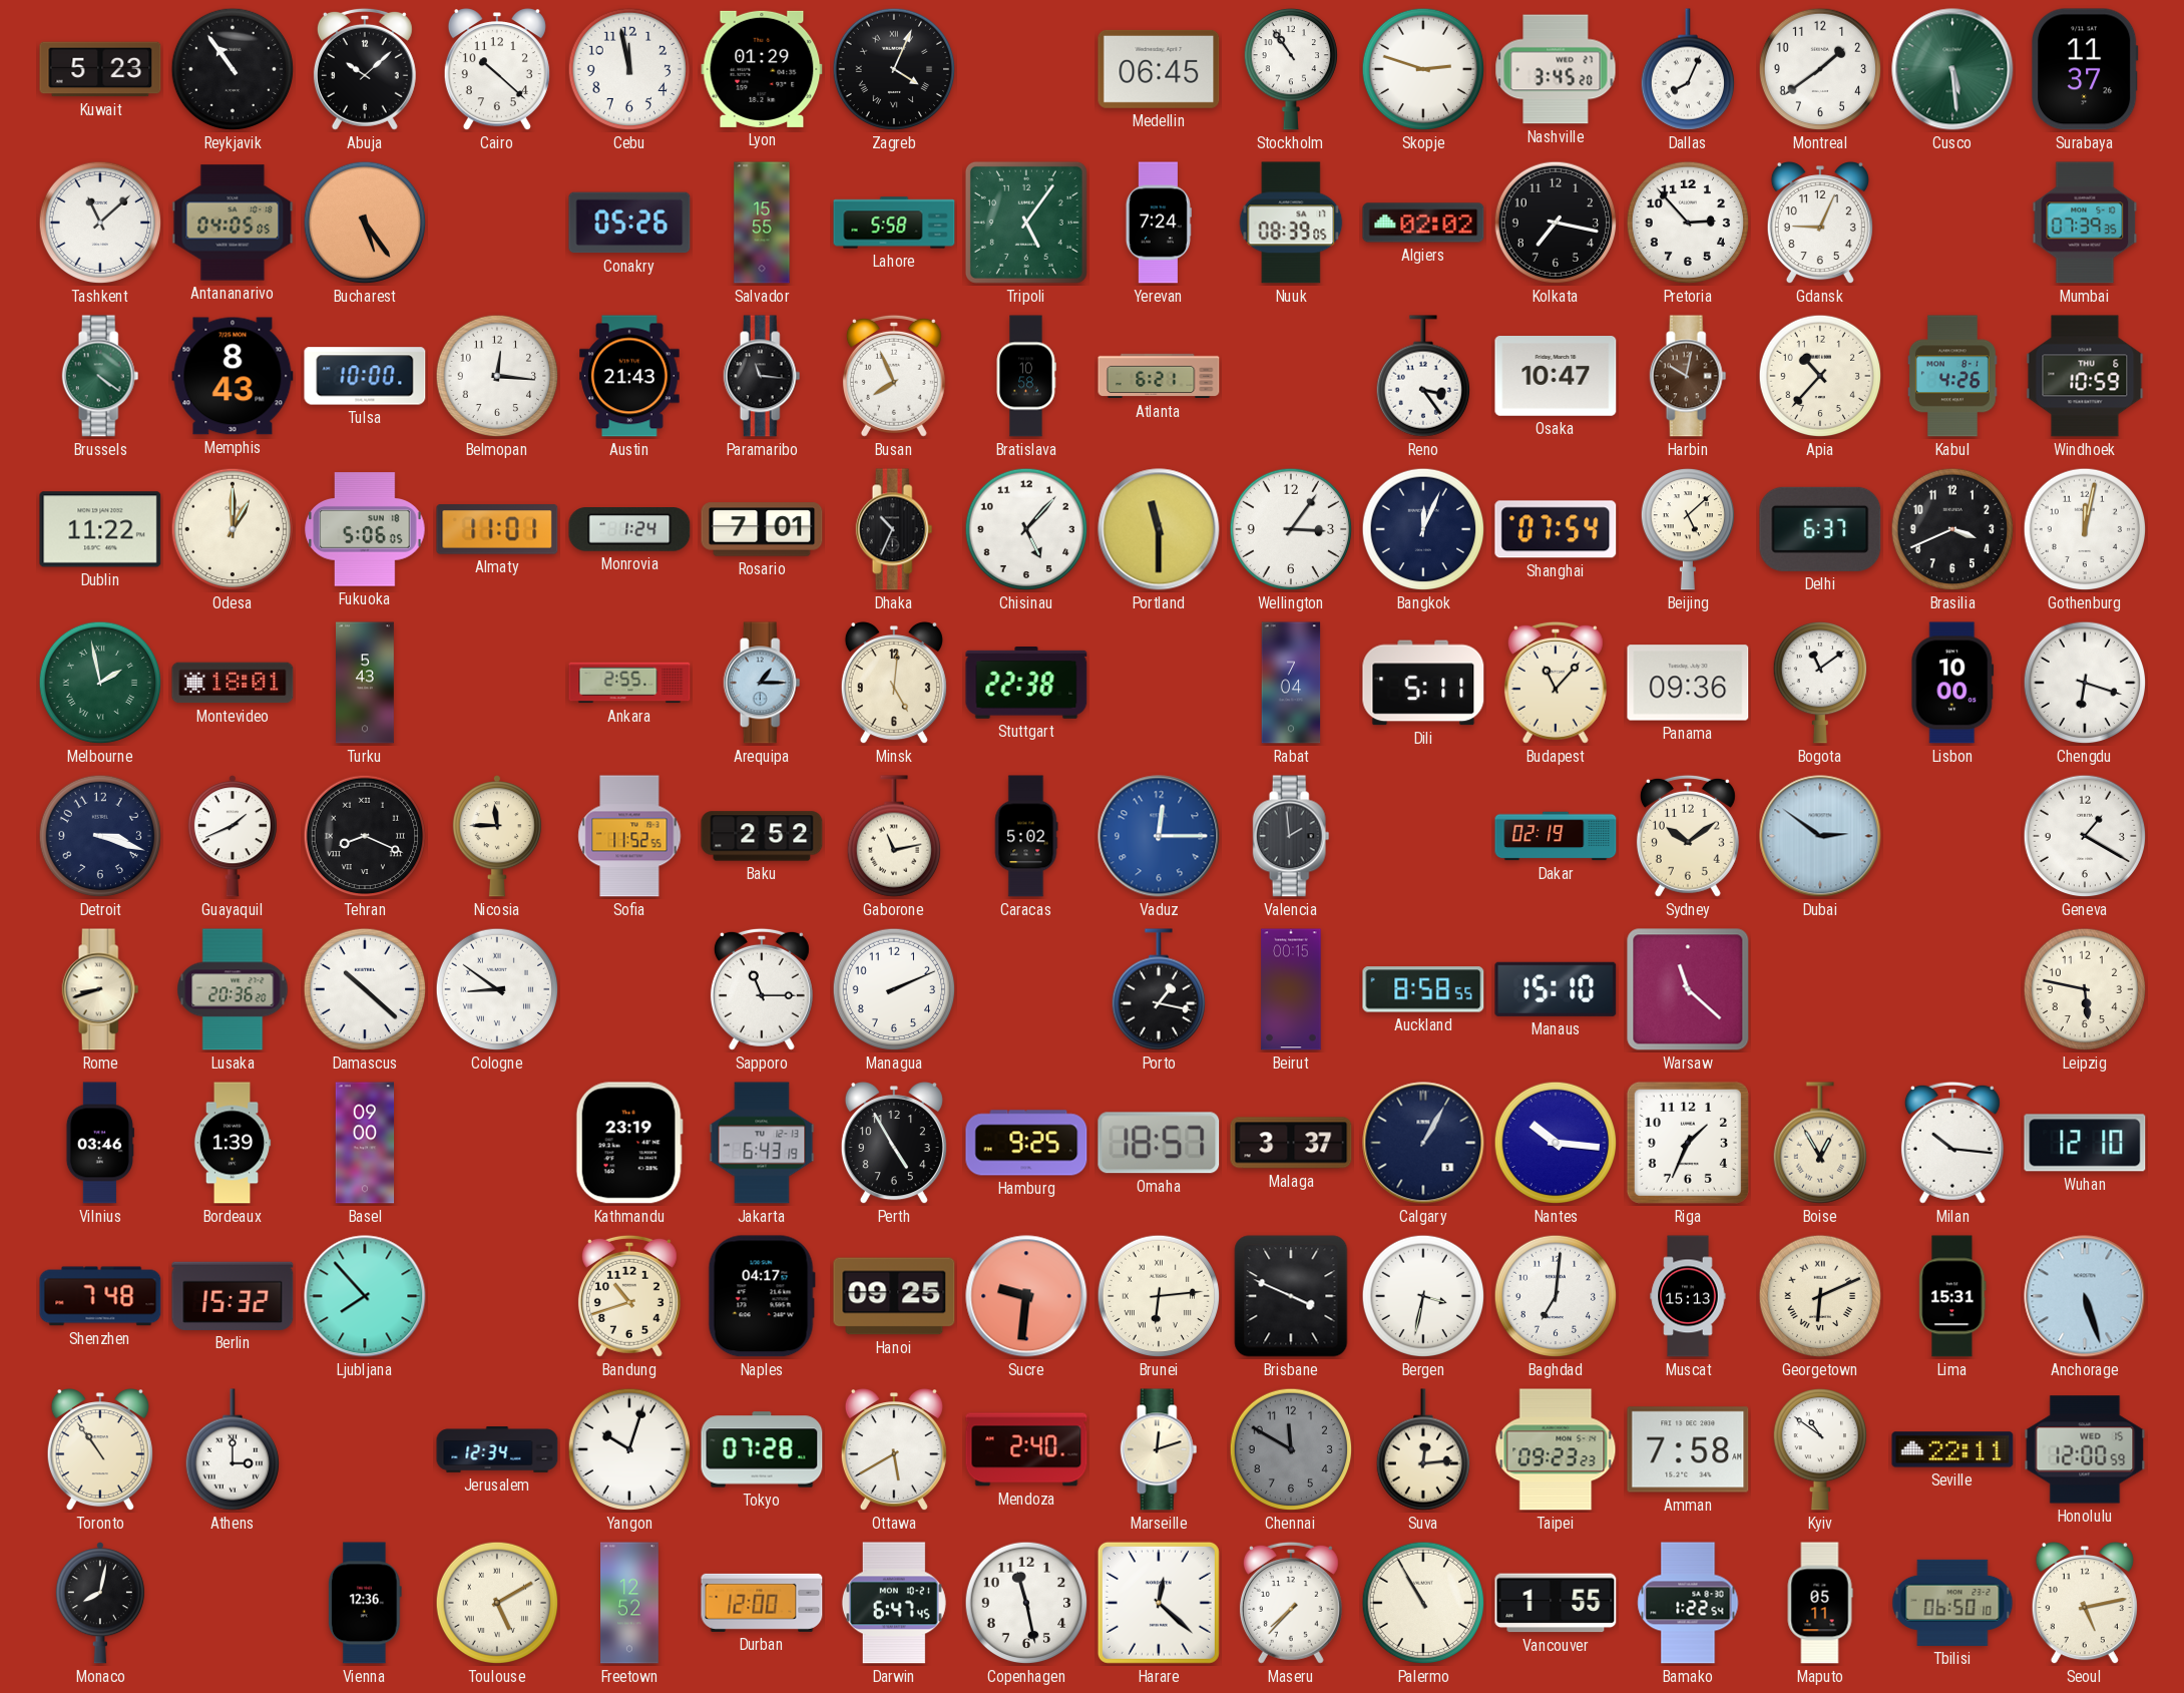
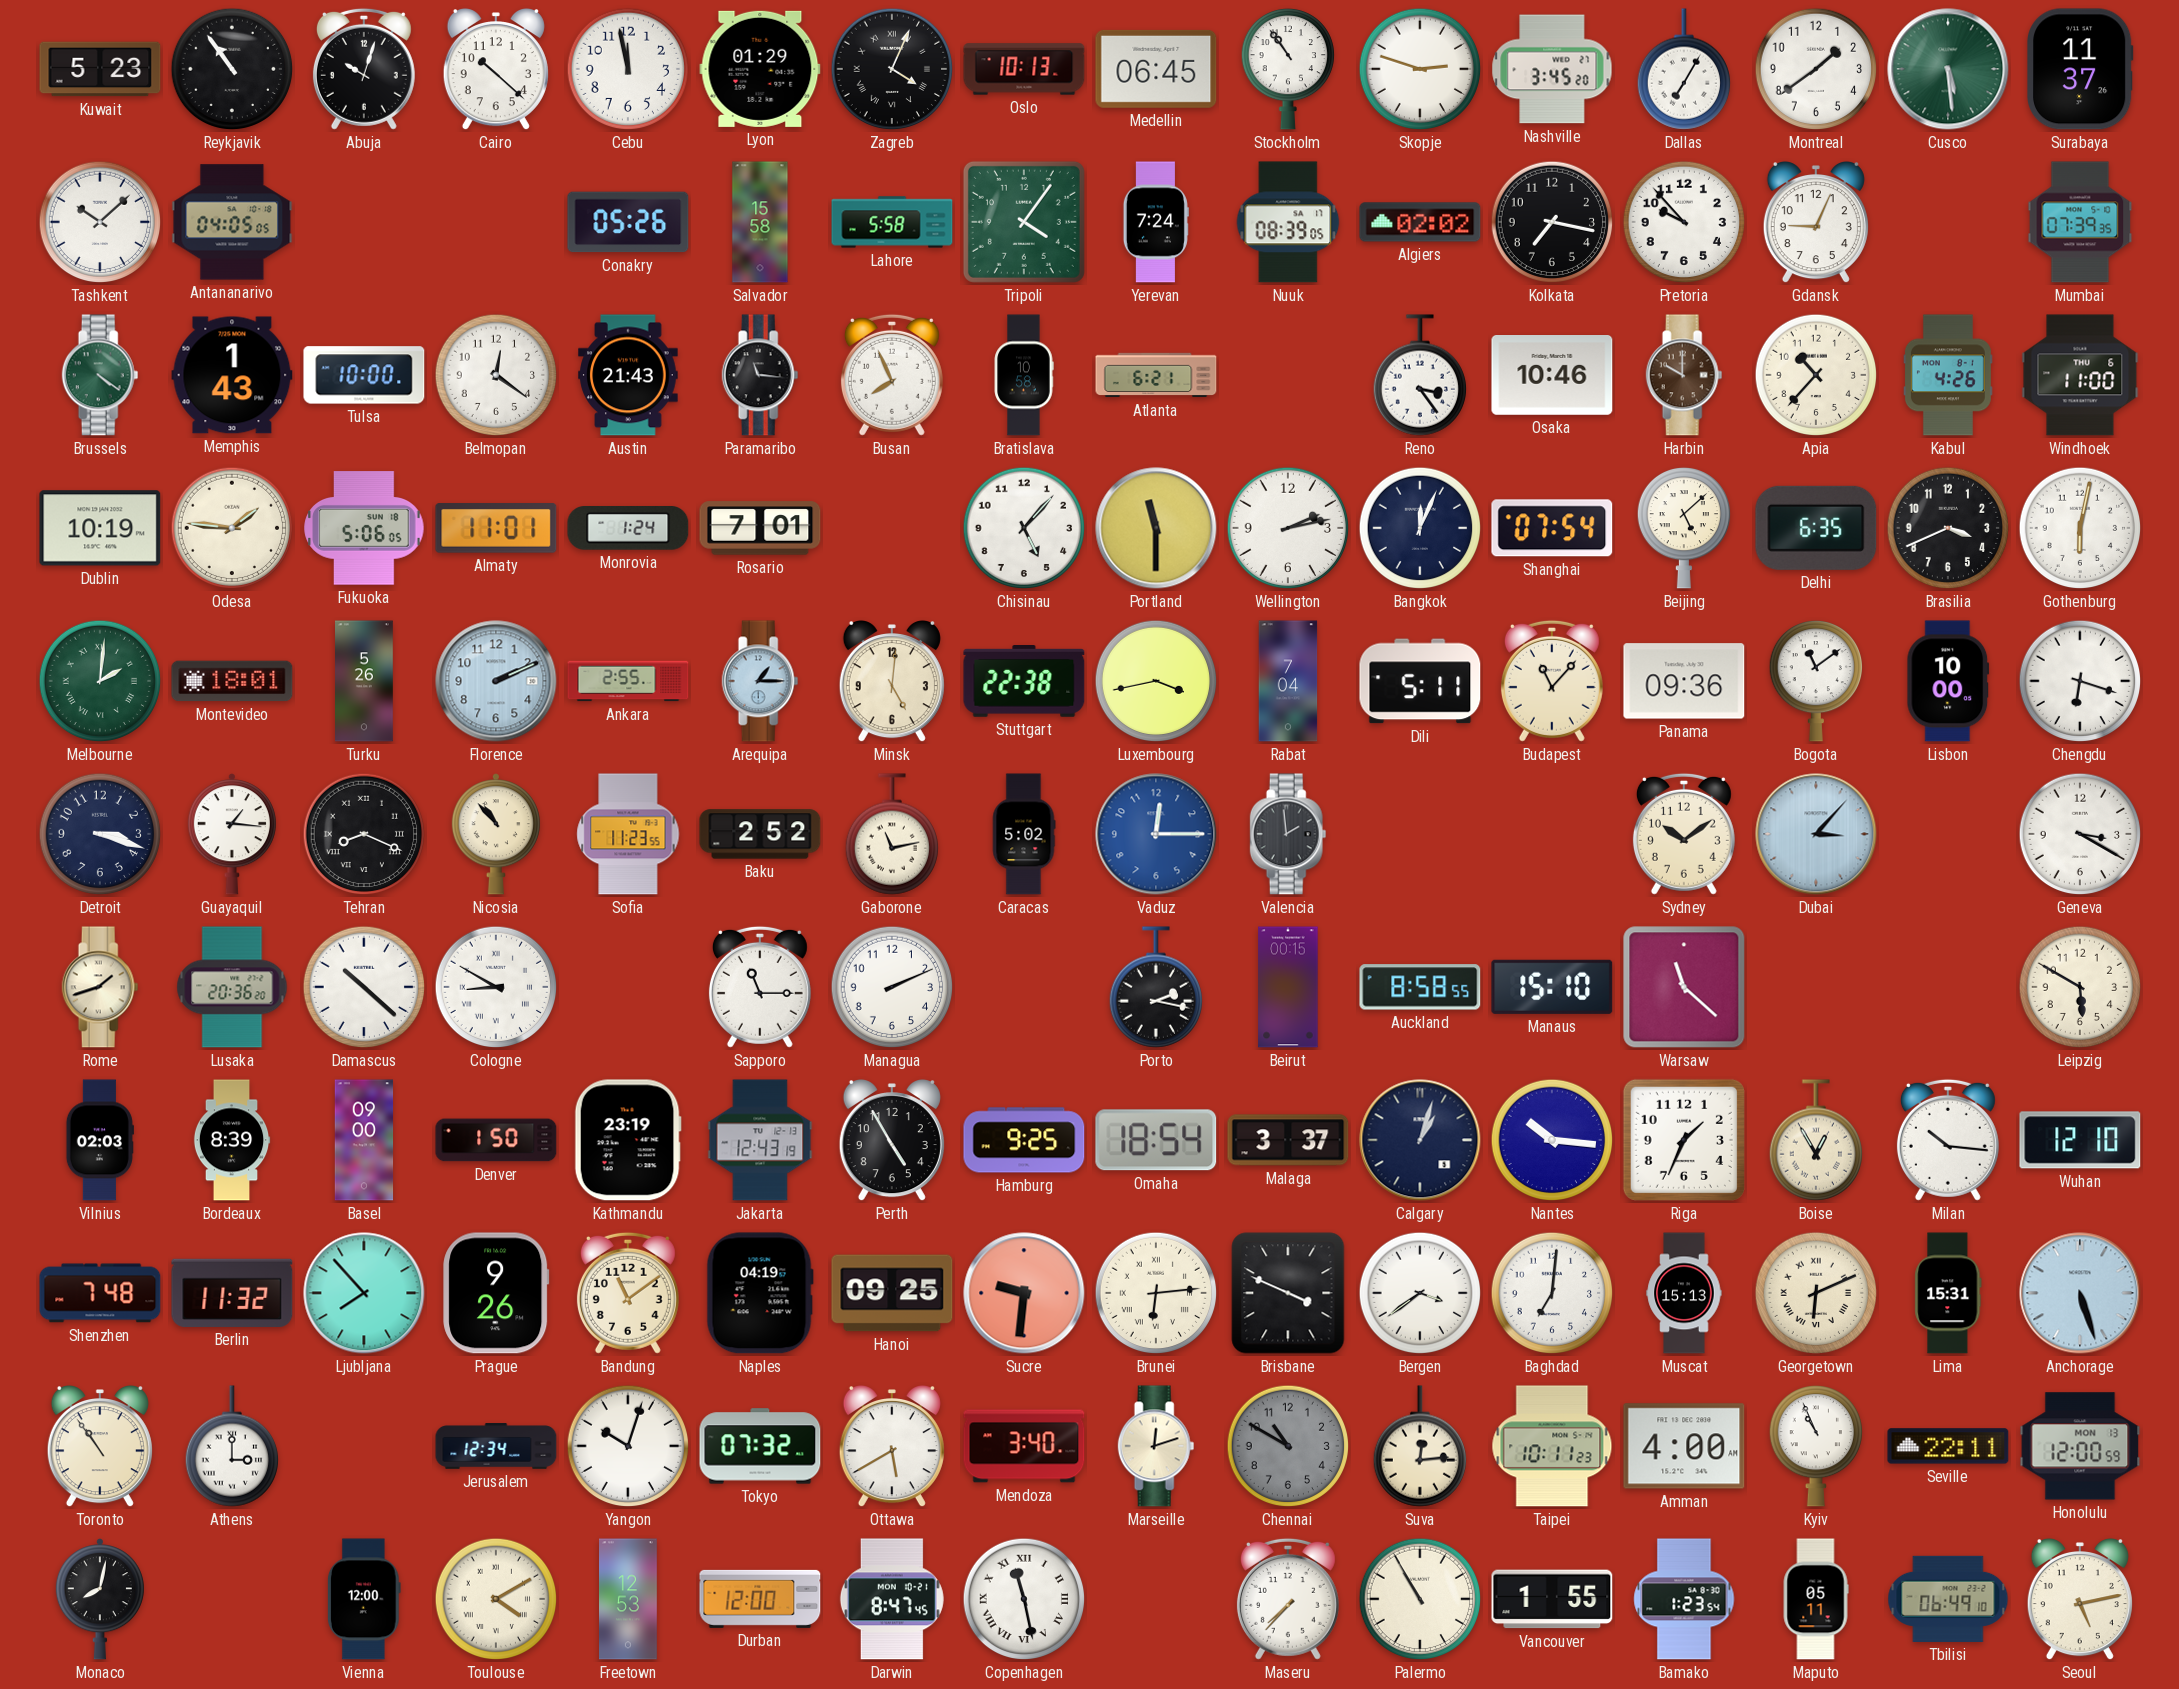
Abuja: 10:08 -> 10:03
Oslo: none -> 10:13
Dallas: 8:04 -> 7:05
Tashkent: 11:08 -> 10:08
Bucharest: 5:24 -> none
Salvador: 15:55 -> 15:58
Tripoli: 5:06 -> 4:06
Pretoria: 2:53 -> 9:53
Memphis: 8:43 -> 1:43
Belmopan: 12:16 -> 12:21
Osaka: 10:47 -> 10:46
Harbin: 10:02 -> 10:00
Windhoek: 10:59 -> 11:00
Dublin: 11:22 -> 10:19
Odesa: 1:00 -> 1:46
Dhaka: 10:34 -> none
Wellington: 3:06 -> 2:13
Delhi: 6:37 -> 6:35
Gothenburg: 12:02 -> 6:02
Melbourne: 1:58 -> 2:01
Turku: 5:43 -> 5:26
Florence: none -> 2:11
Luxembourg: none -> 3:43
Guayaquil: 1:41 -> 1:16
Nicosia: 11:45 -> 10:53
Sofia: 11:52 -> 11:23
Dakar: 02:19 -> none
Dubai: 2:51 -> 3:07
Geneva: 1:20 -> 3:20
Rome: 8:42 -> 1:42
Cologne: 8:51 -> 8:50
Porto: 1:17 -> 2:17
Leipzig: 5:47 -> 5:50
Vilnius: 03:46 -> 02:03
Bordeaux: 1:39 -> 8:39
Denver: none -> 1:50
Jakarta: 6:43 -> 12:43
Omaha: 18:57 -> 18:54
Calgary: 1:05 -> 1:03
Berlin: 15:32 -> 11:32
Prague: none -> 9:26
Bandung: 10:42 -> 11:09
Naples: 04:17 -> 04:19
Bergen: 3:32 -> 3:39
Tokyo: 07:28 -> 07:32
Mendoza: 2:40 -> 3:40
Chennai: 11:50 -> 10:50
Taipei: 09:23 -> 10:11
Amman: 7:58 -> 4:00
Kyiv: 10:51 -> 10:56
Honolulu date: WED 15 -> MON 13
Vienna: 12:36 -> 12:00
Toulouse: 5:10 -> 4:10
Freetown: 12:52 -> 12:53
Darwin: 6:47 -> 8:47
Copenhagen numerals: Arabic -> Roman
Harare: 12:22 -> none
Bamako: 1:22 -> 1:23
Tbilisi: 06:50 -> 06:49
